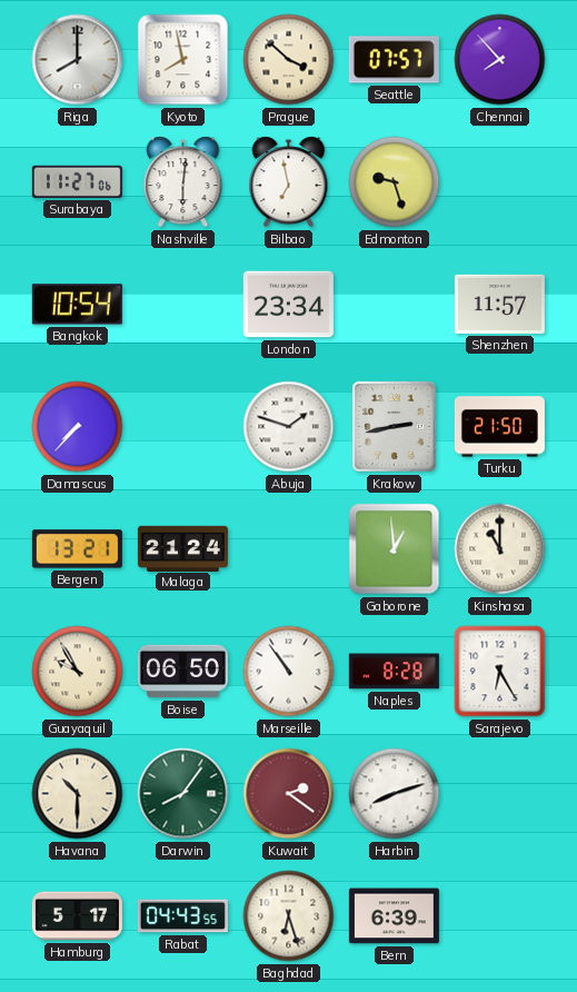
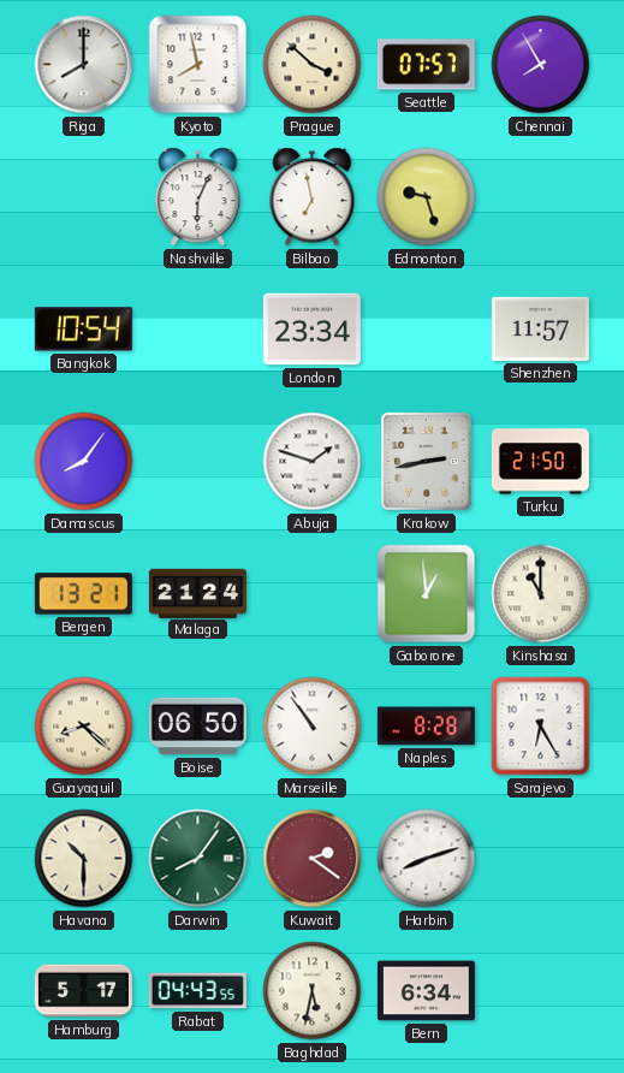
Chennai: 7:53 -> 7:55
Surabaya: 11:27 -> none
Nashville: 6:01 -> 6:04
Damascus: 7:37 -> 8:06
Guayaquil: 9:55 -> 8:22
Baghdad: 6:27 -> 5:32
Bern: 6:39 -> 6:34
